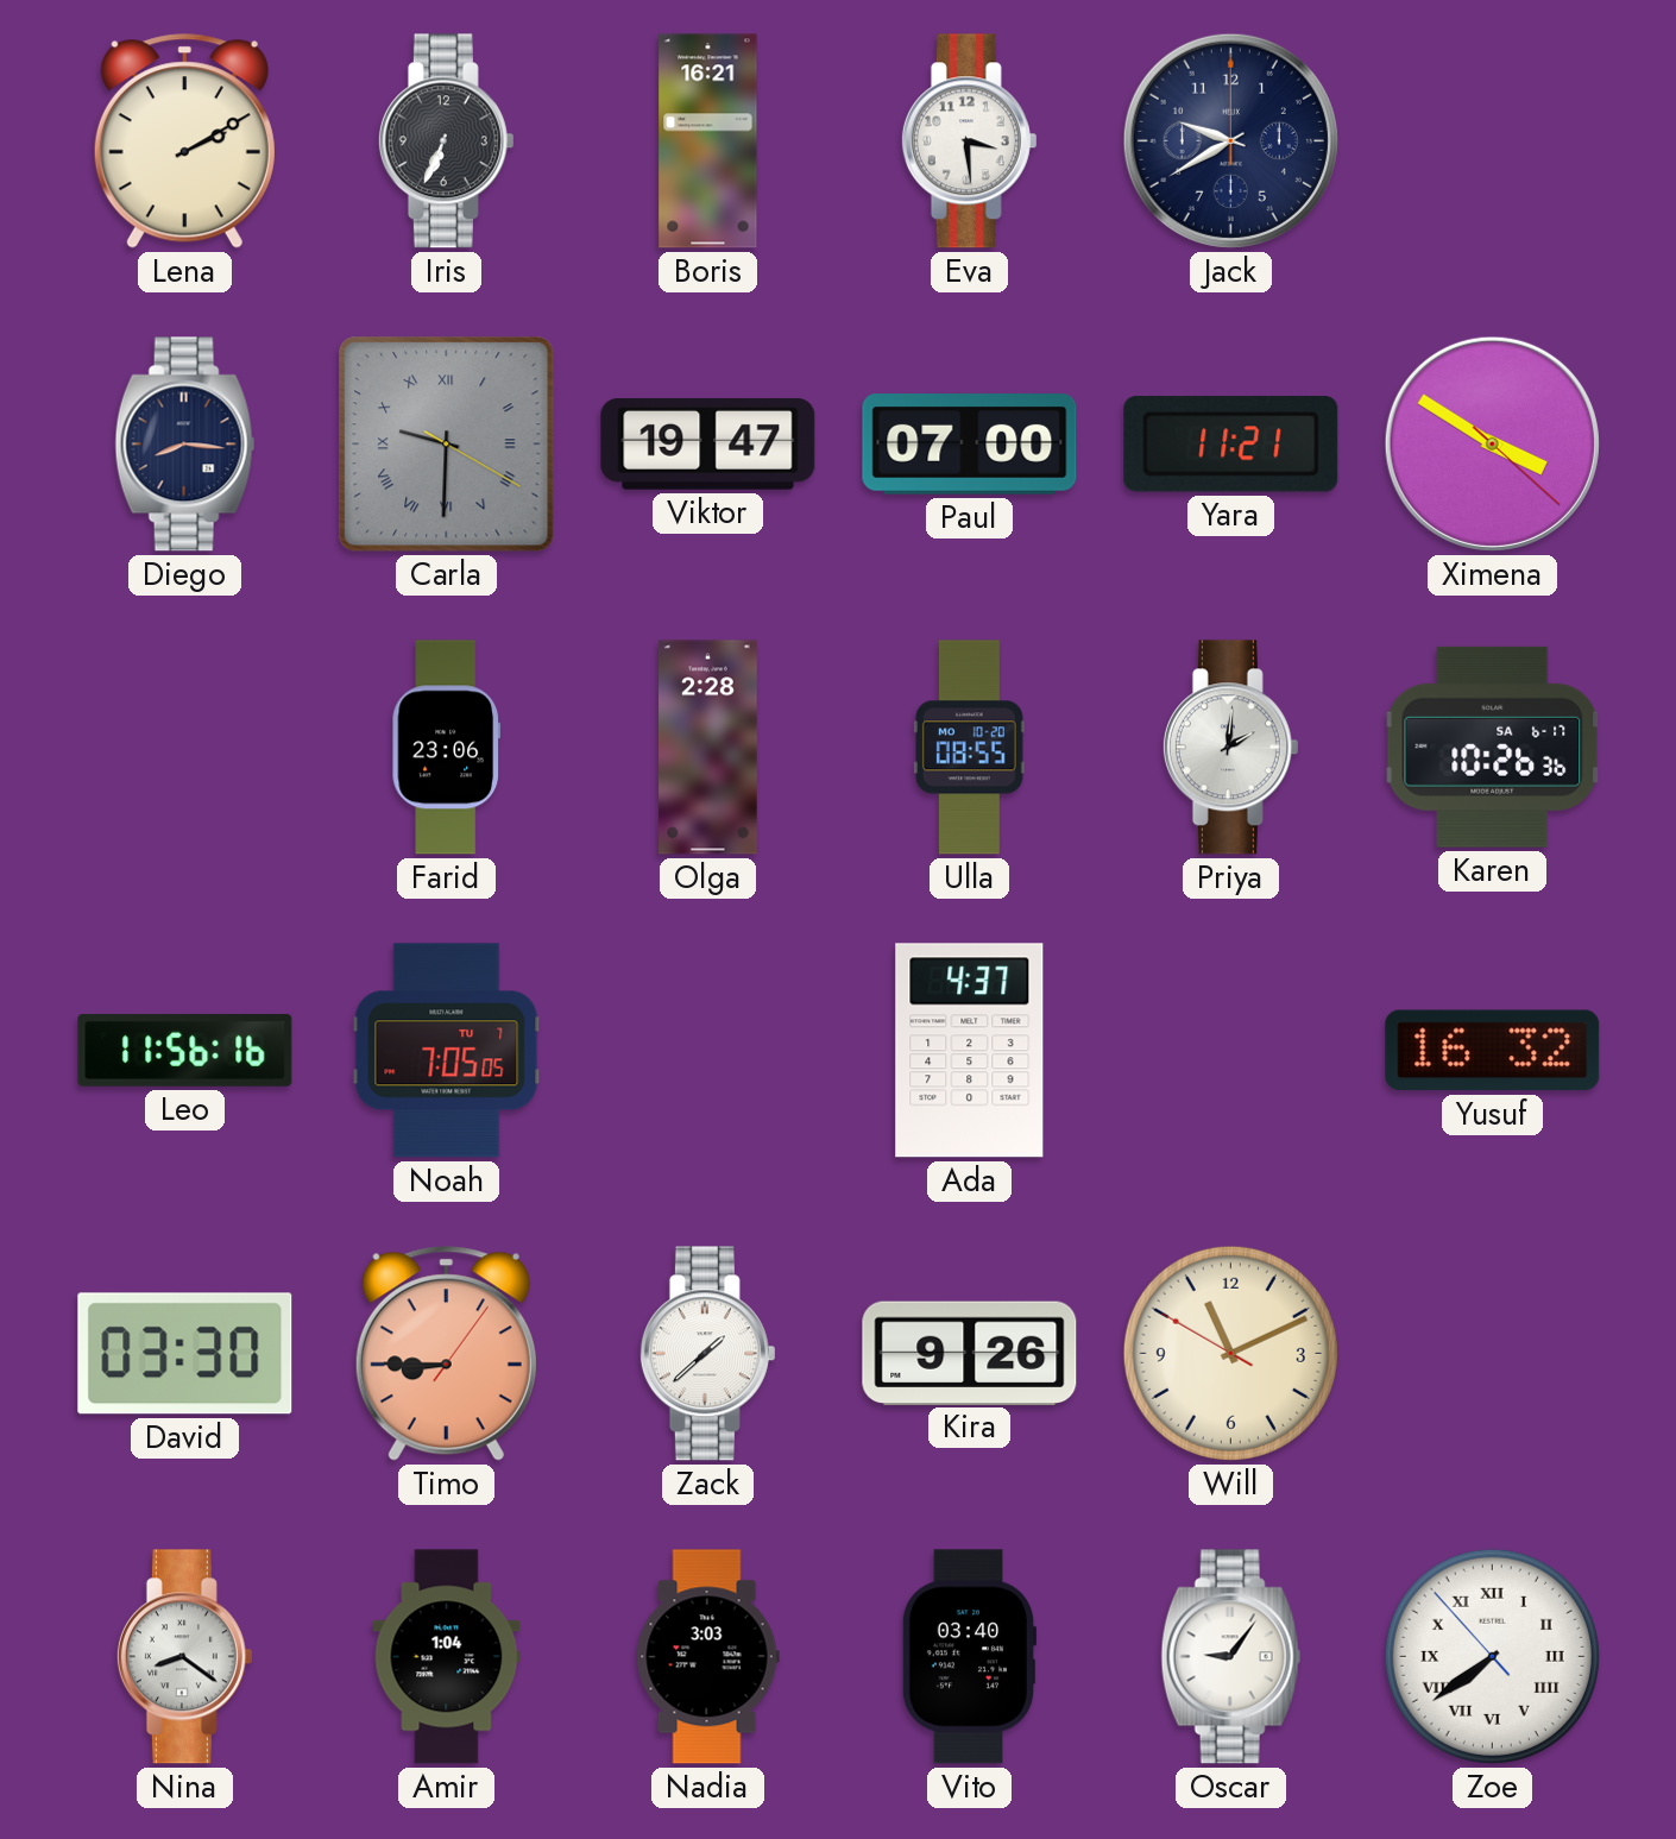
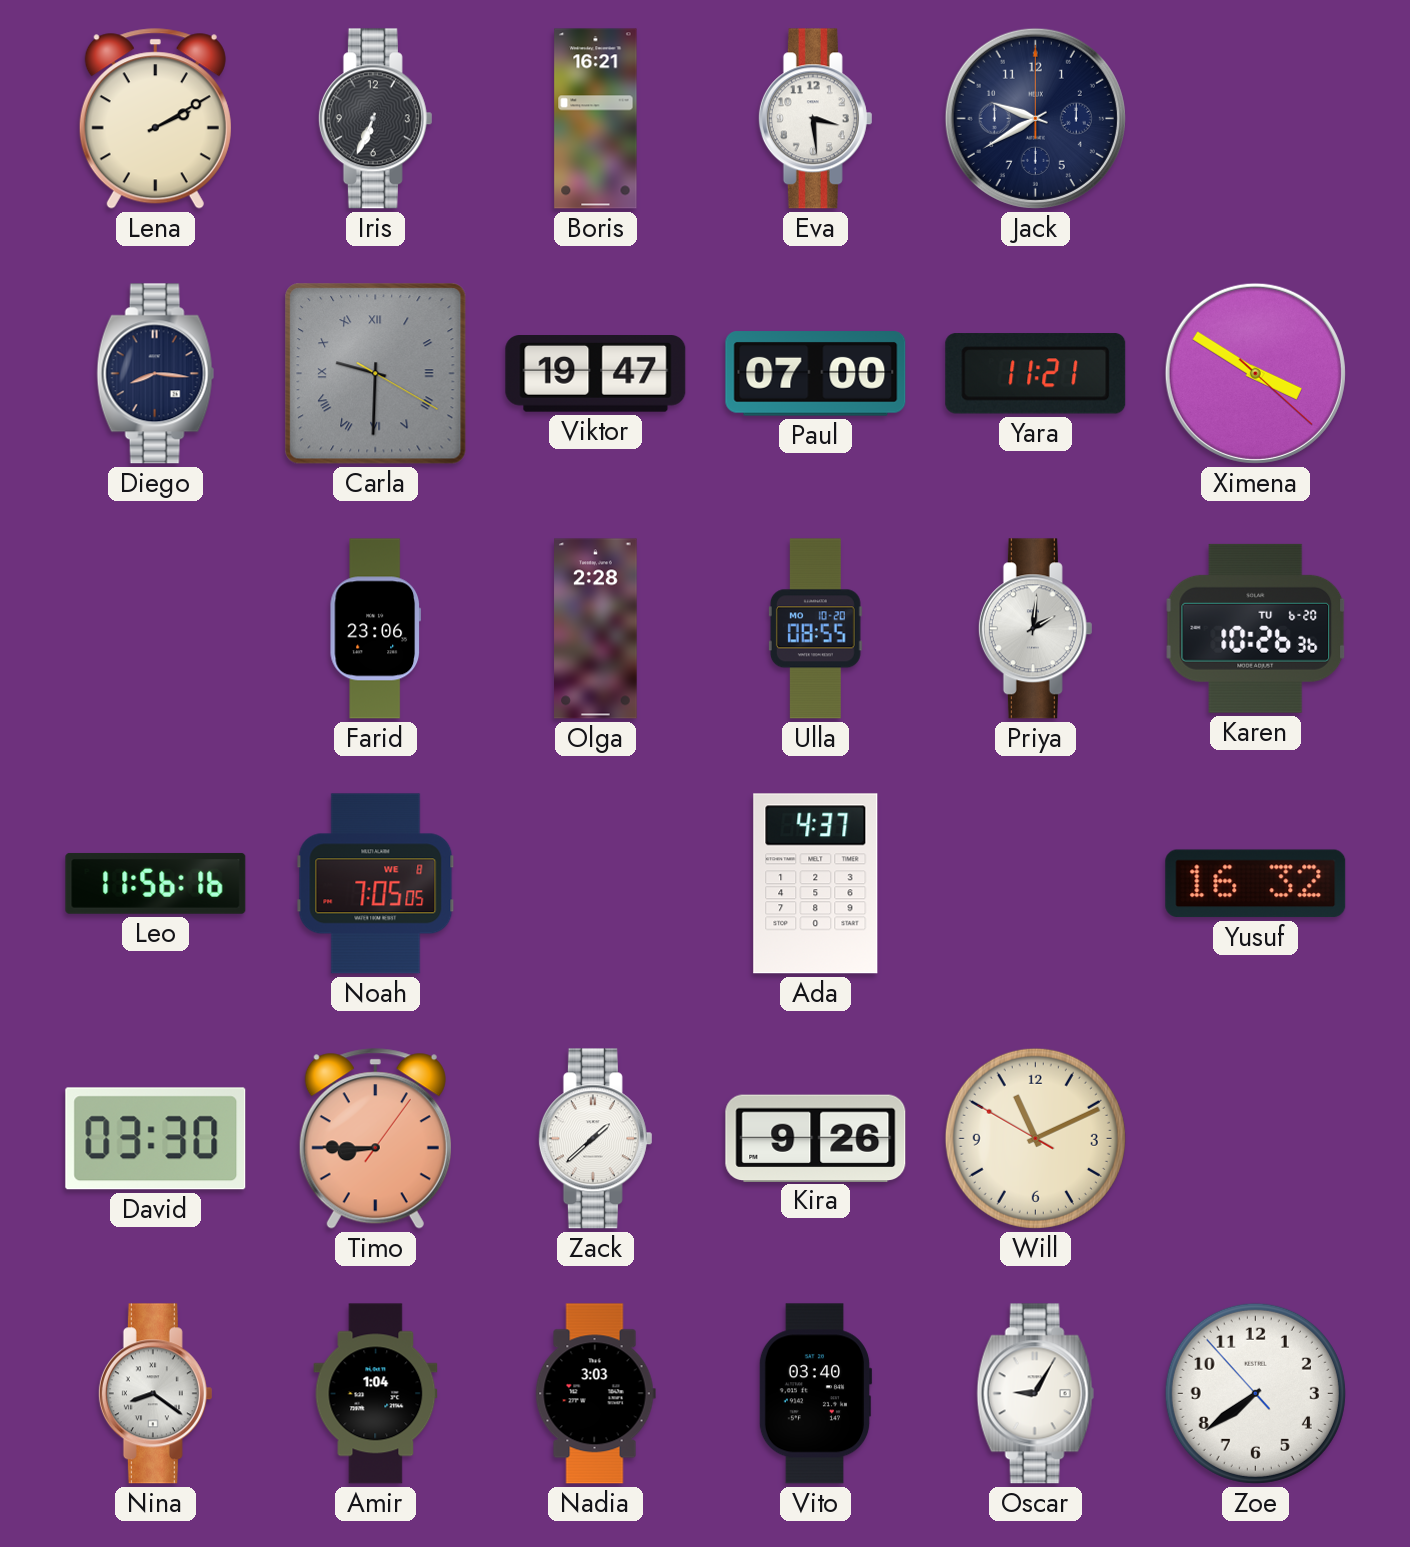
Karen date: SA 6-17 -> TU 6-20
Noah date: TU 7 -> WE 8
Oscar: 9:06 -> 9:05
Zoe numerals: Roman -> Arabic
